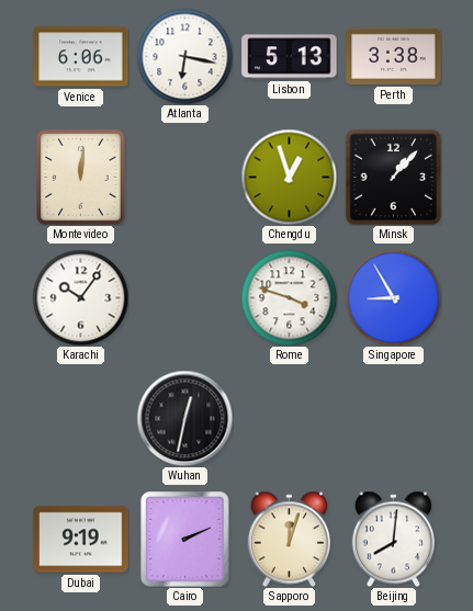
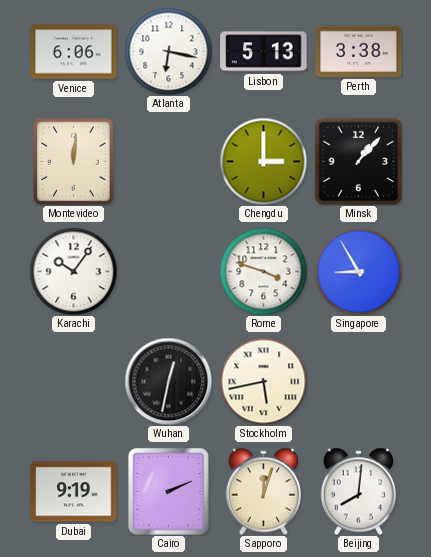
Chengdu: 12:57 -> 3:00
Stockholm: none -> 5:43
